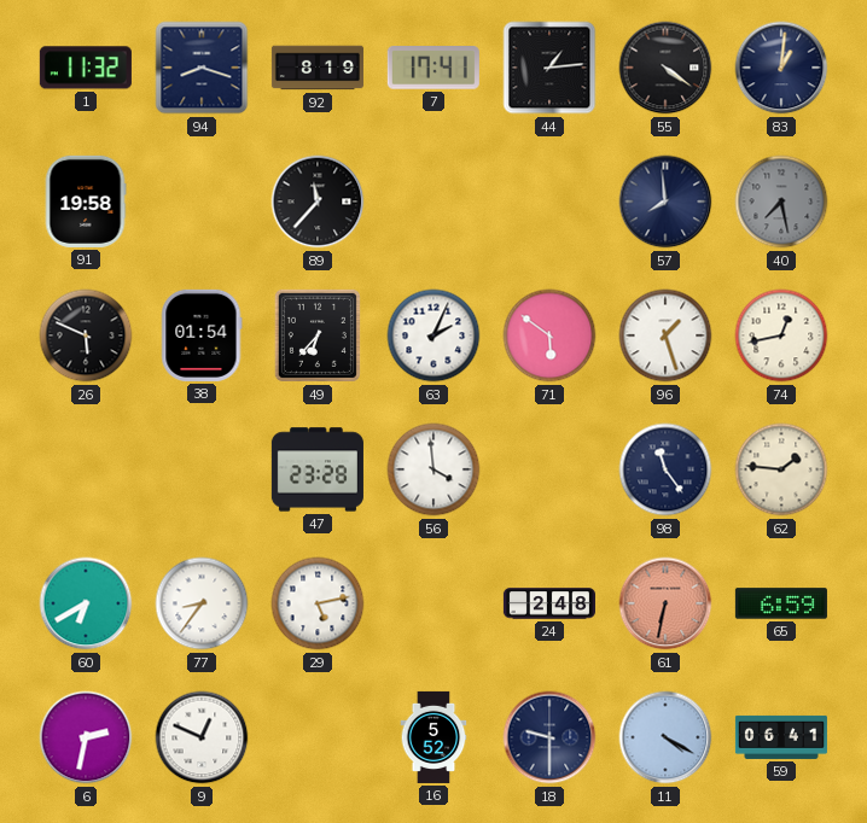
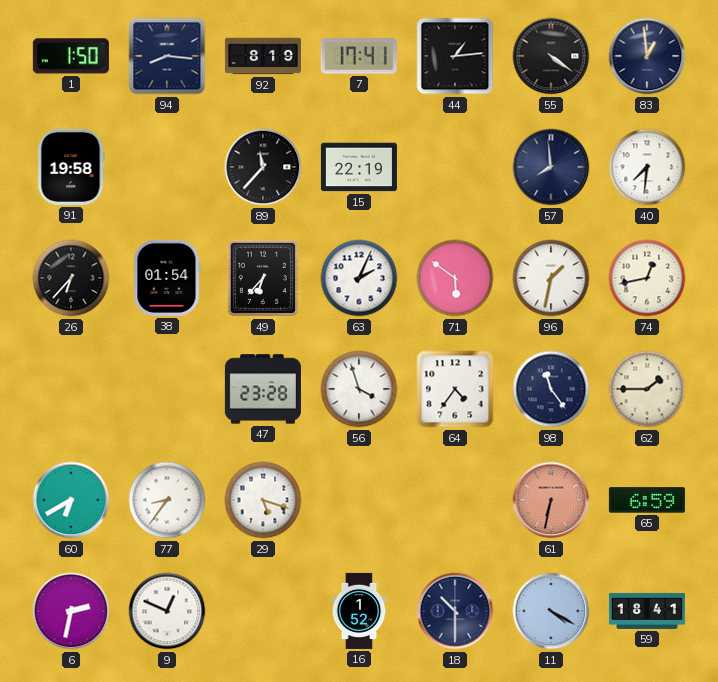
1: 11:32 -> 1:50
94: 8:18 -> 8:16
83: 1:01 -> 12:59
15: none -> 22:19
40: 7:28 -> 7:31
40 dial: grey -> white
26: 5:49 -> 6:37
96: 1:27 -> 1:32
56: 3:59 -> 3:57
64: none -> 4:36
62: 1:46 -> 1:45
29: 5:13 -> 5:18
24: 2:48 -> none
16: 5:52 -> 1:52
18: 9:30 -> 10:30
59: 06:41 -> 18:41
